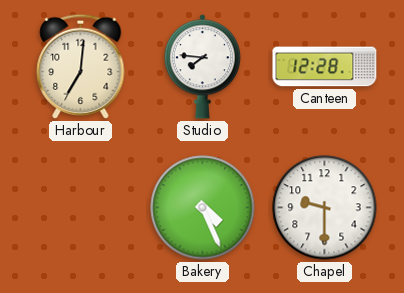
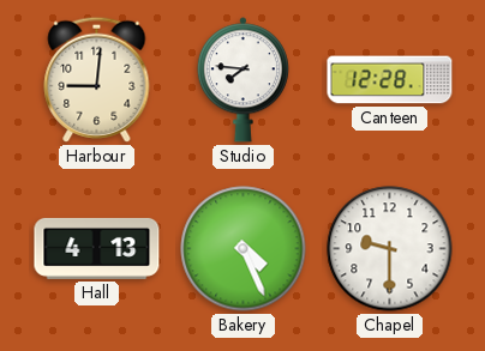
Harbour: 7:01 -> 9:01
Hall: none -> 4:13
